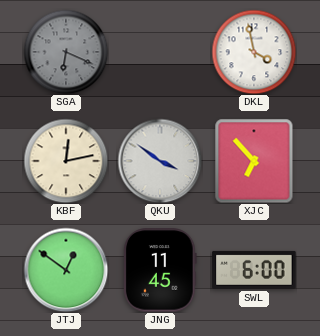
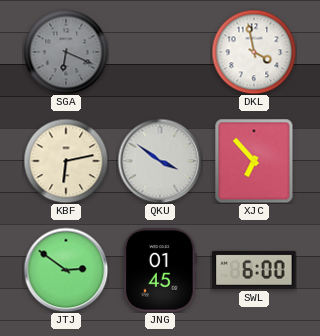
KBF: 12:13 -> 6:13
JTJ: 12:51 -> 2:51
JNG: 11:45 -> 01:45
